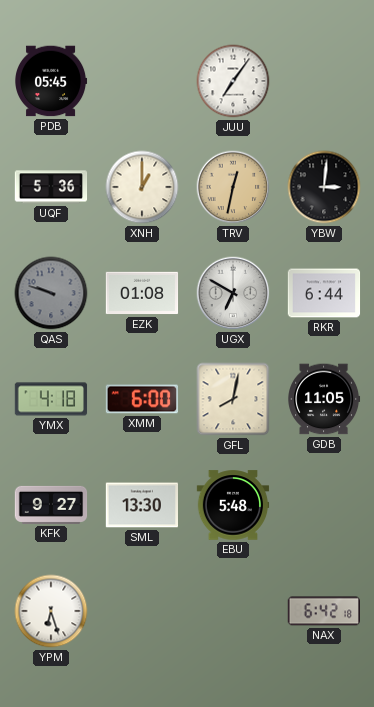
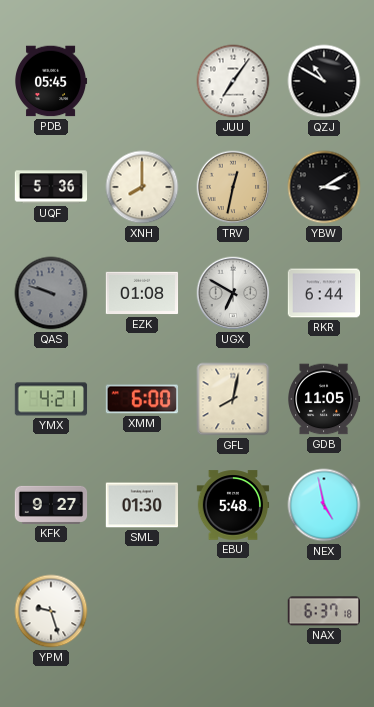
QZJ: none -> 10:50
XNH: 1:00 -> 8:00
YBW: 3:01 -> 3:10
YMX: 4:18 -> 4:21
SML: 13:30 -> 01:30
NEX: none -> 4:58
YPM: 6:27 -> 9:27
NAX: 6:42 -> 6:37
